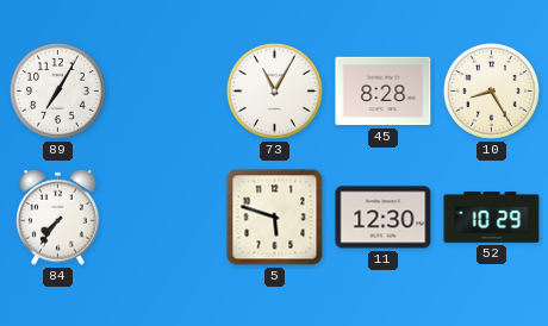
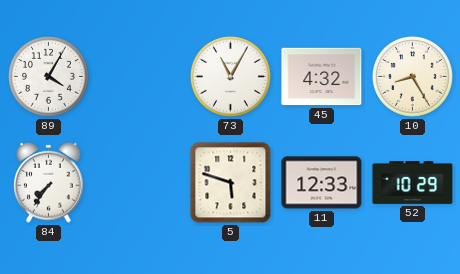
89: 7:05 -> 4:05
45: 8:28 -> 4:32
11: 12:30 -> 12:33
